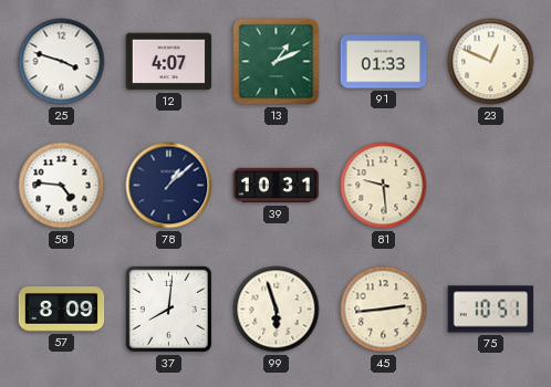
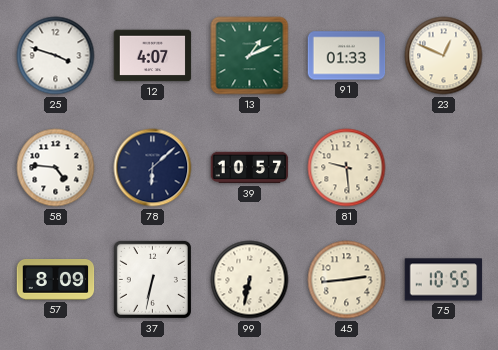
78: 1:08 -> 6:08
39: 10:31 -> 10:57
37: 8:01 -> 6:32
99: 5:57 -> 6:32
75: 10:51 -> 10:55
